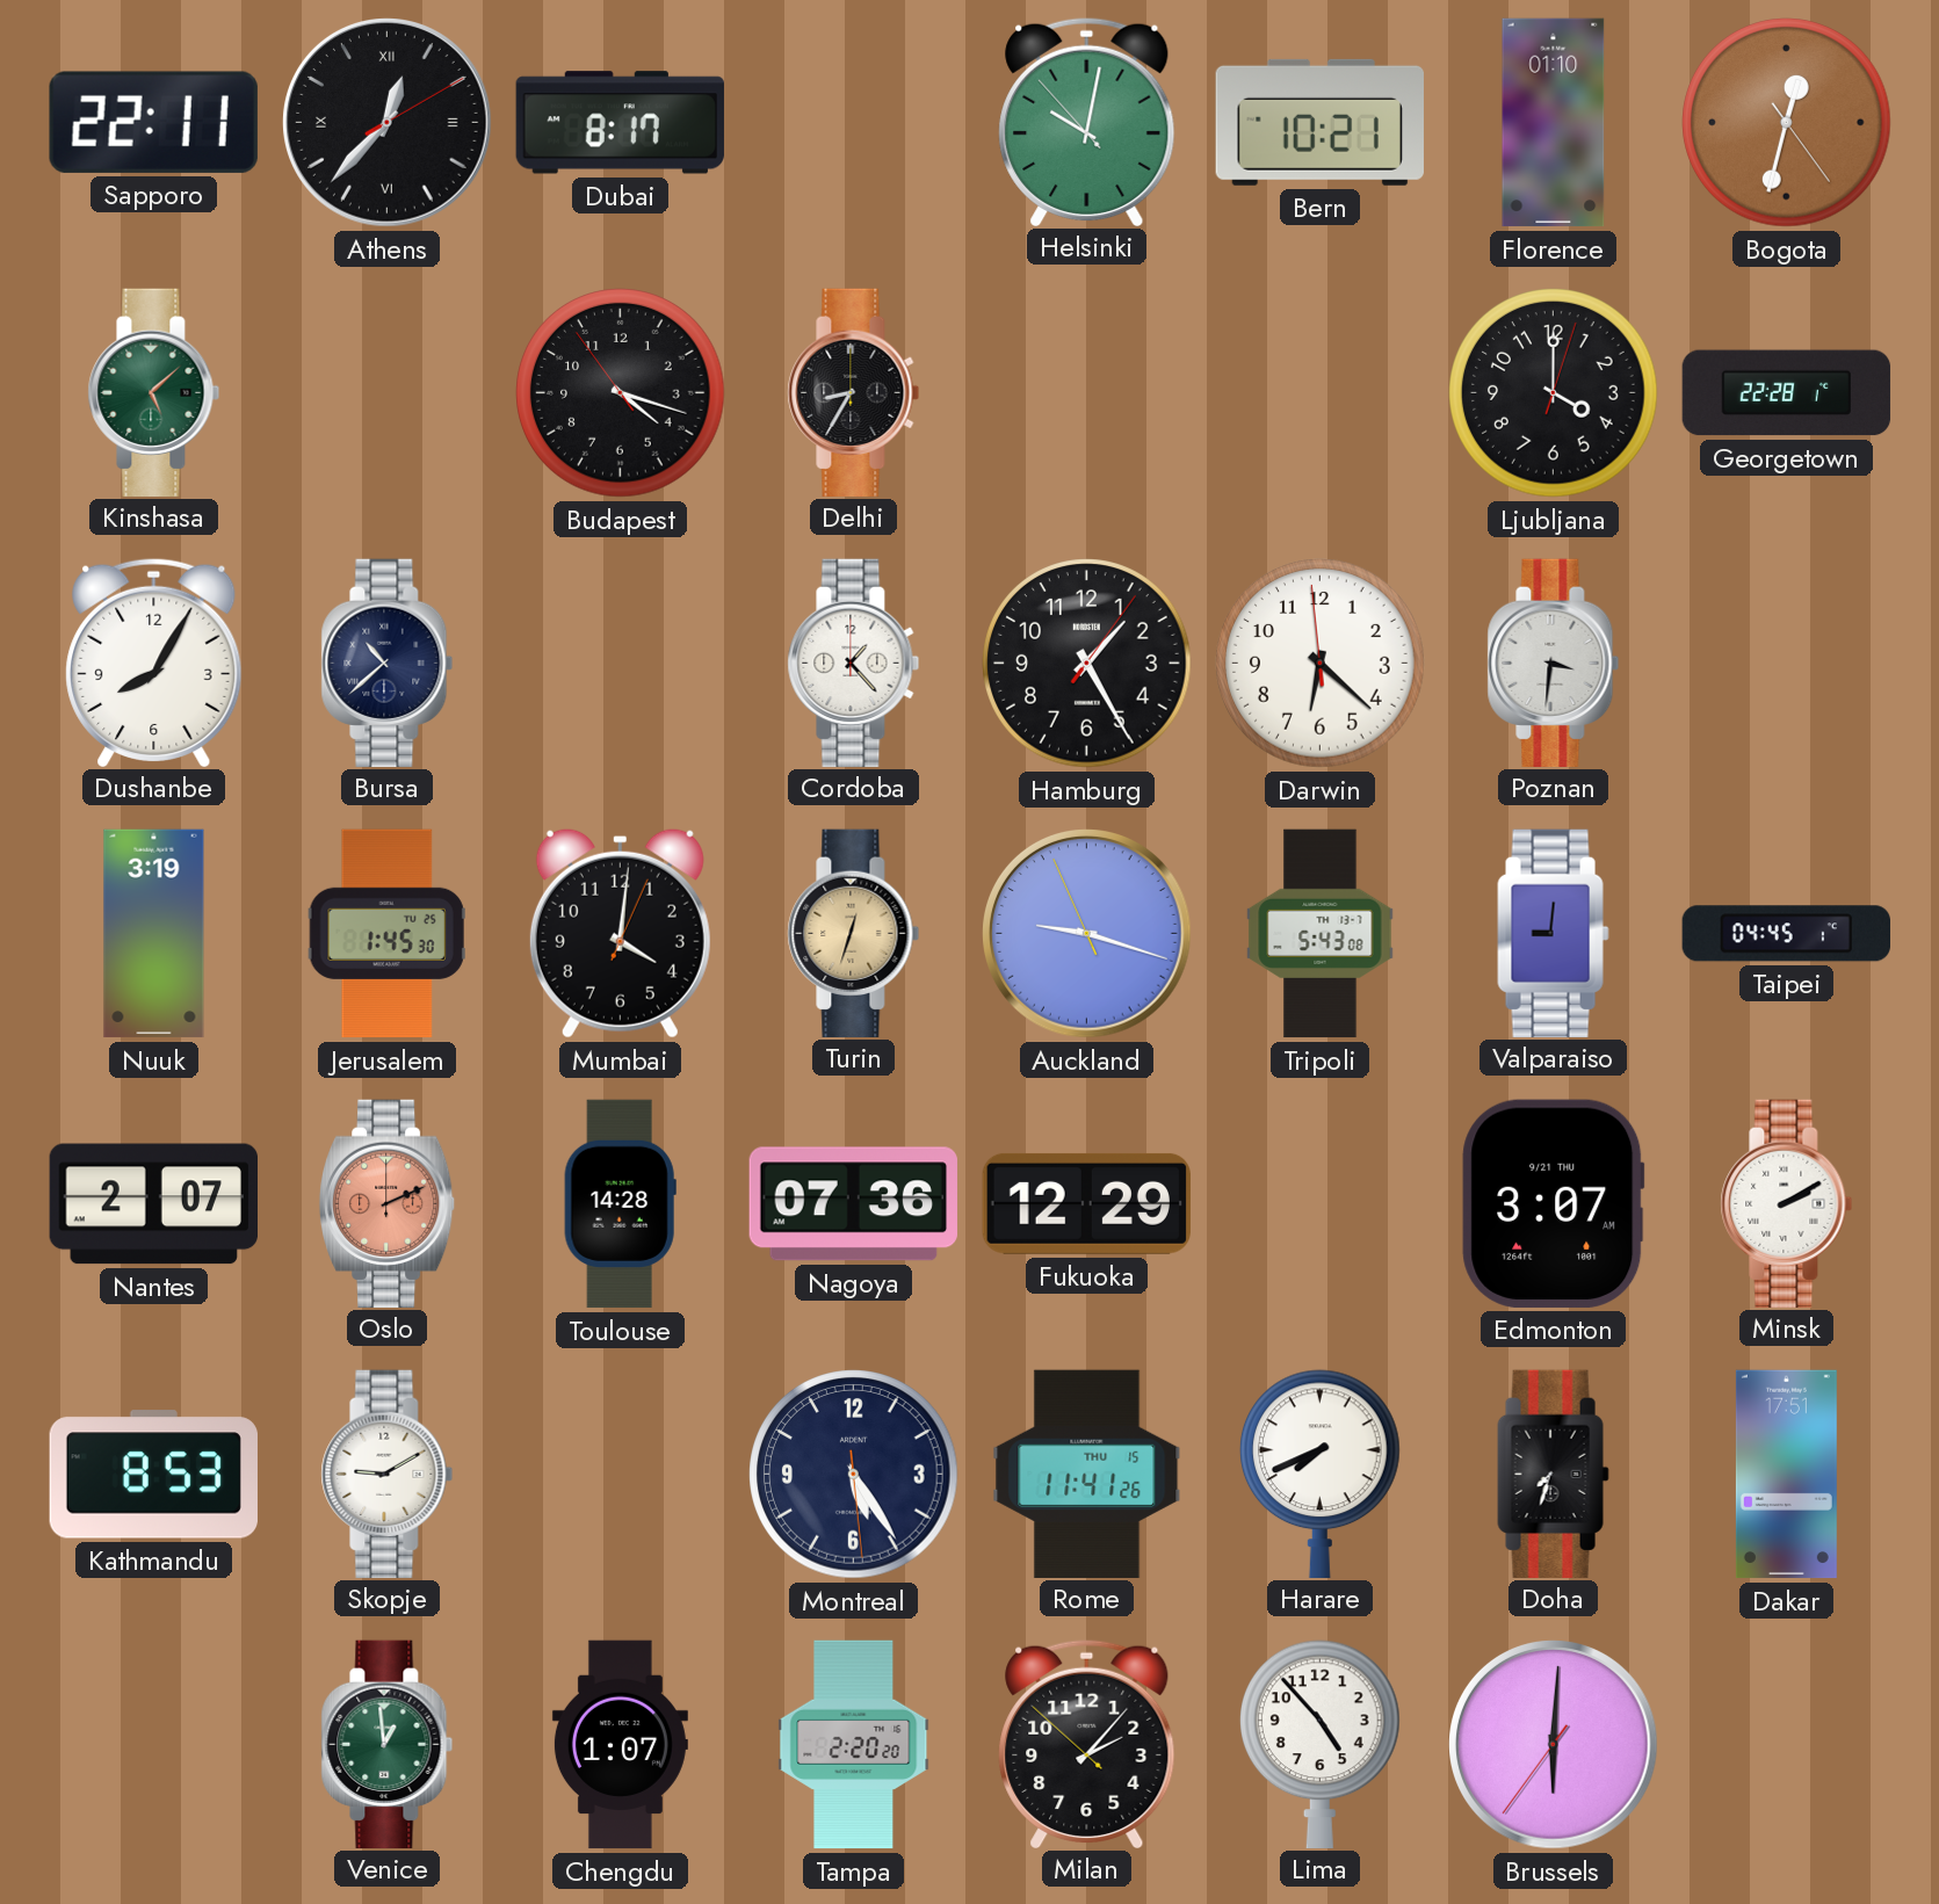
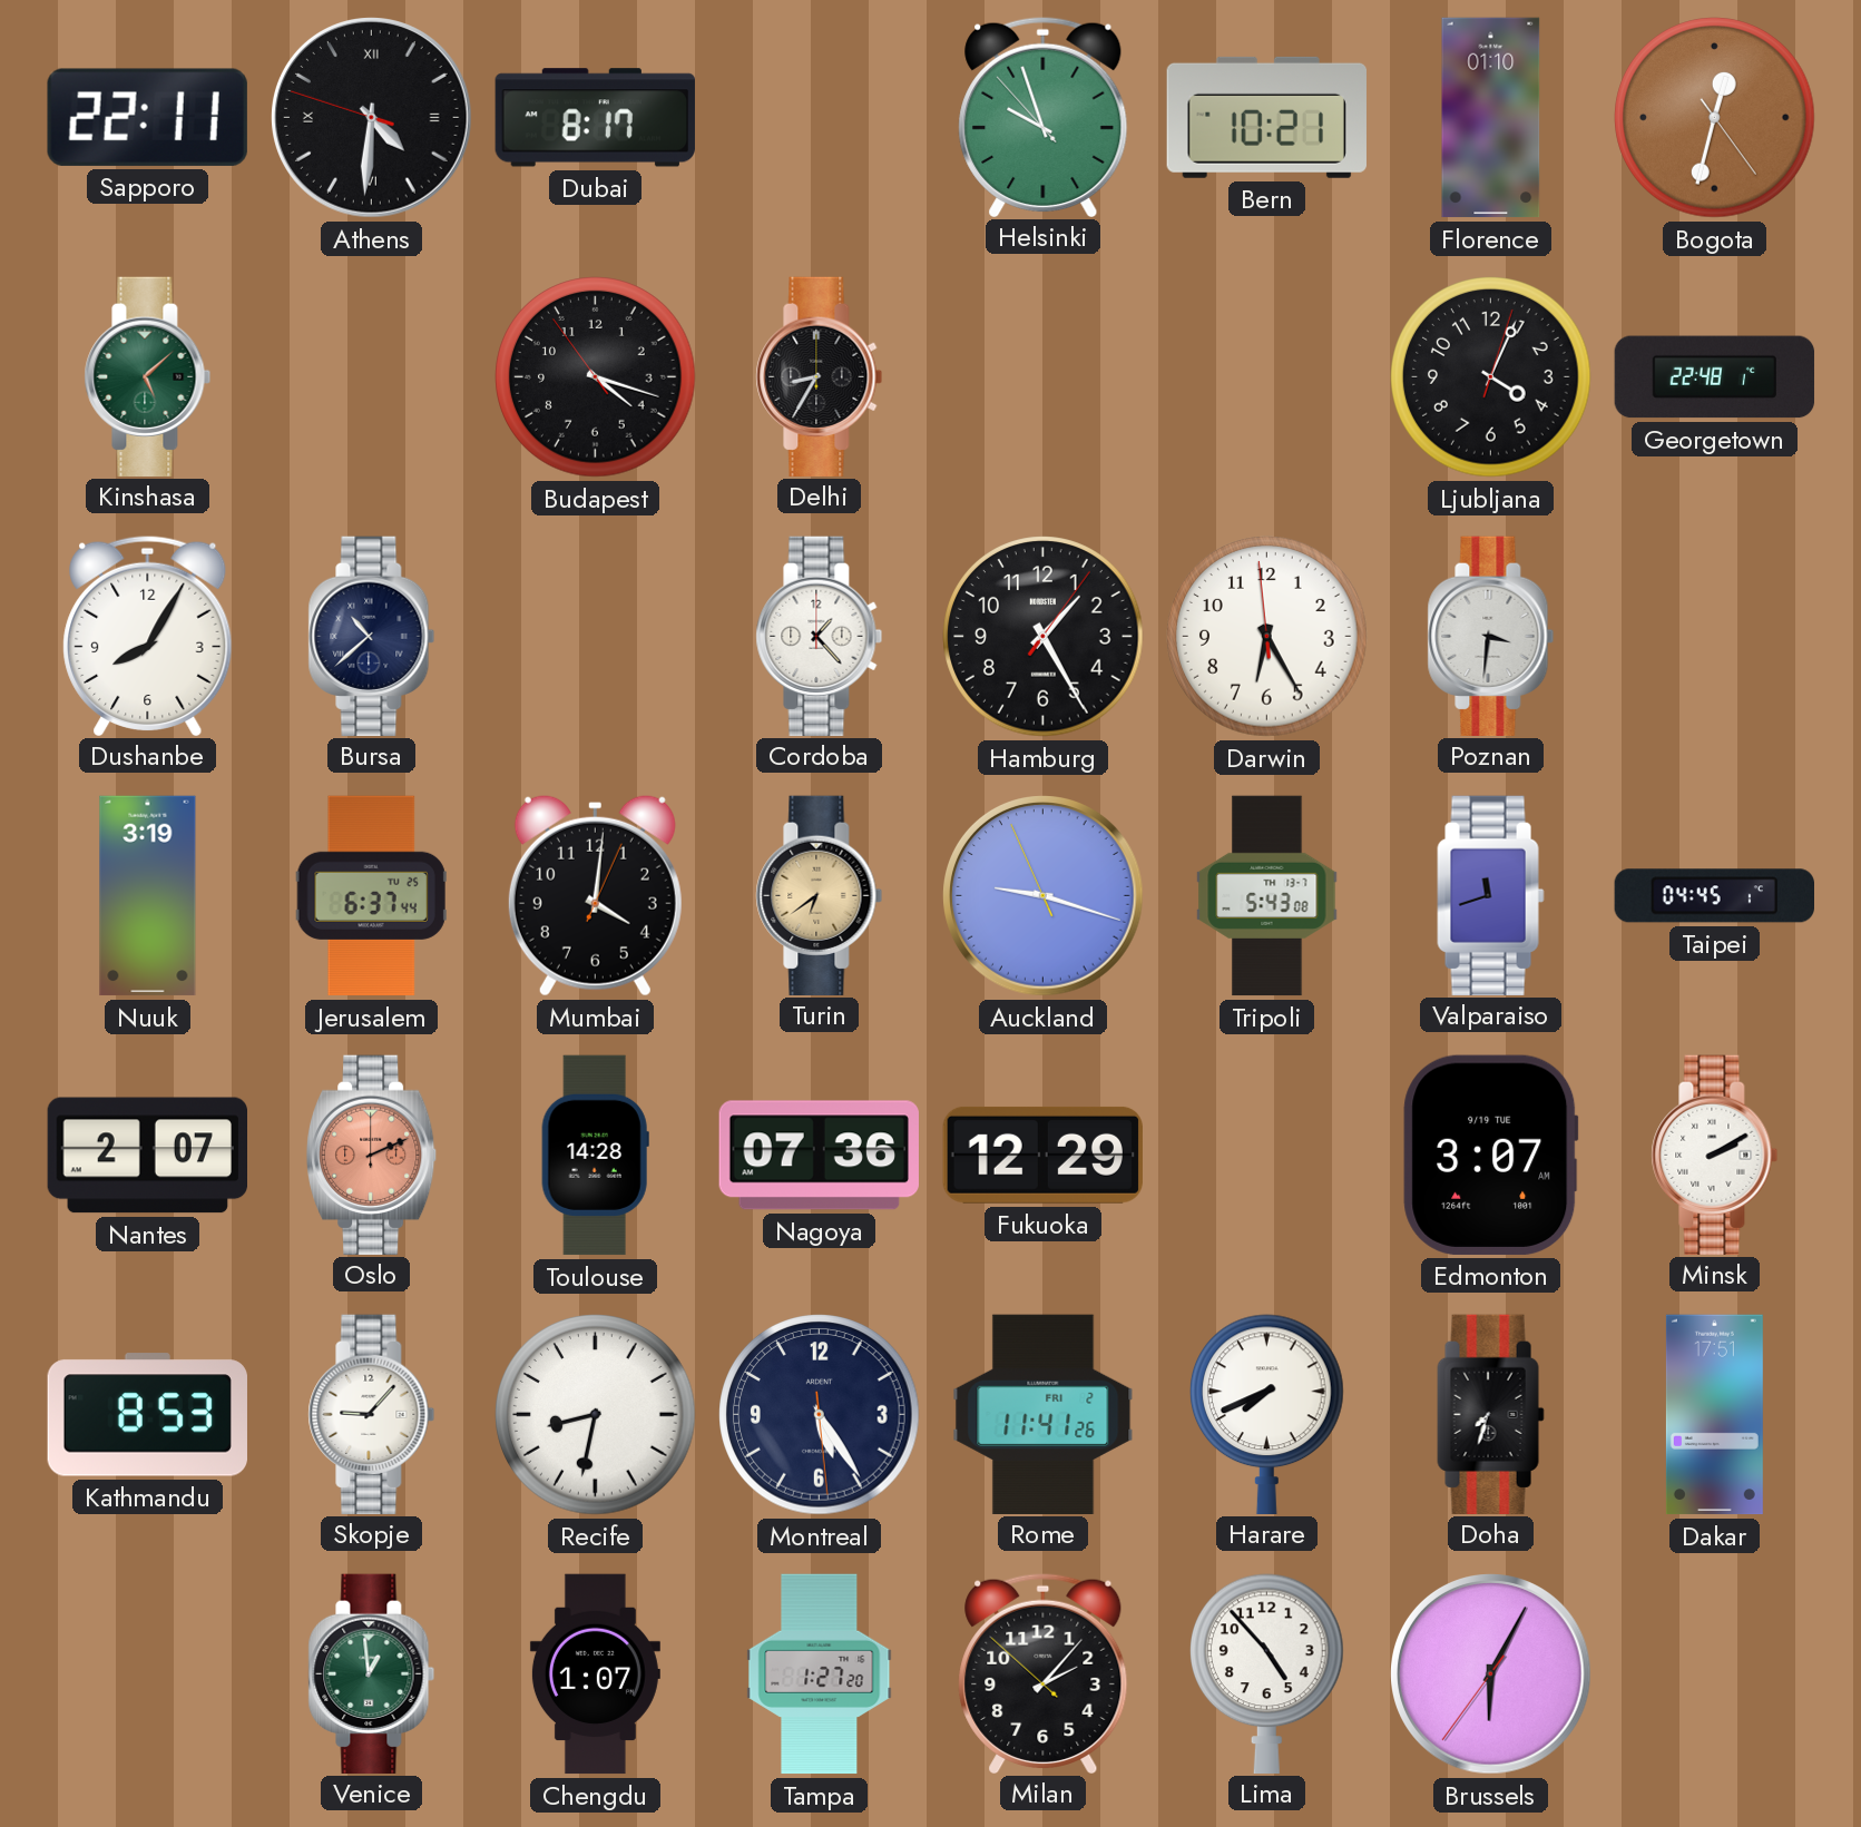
Athens: 12:37 -> 4:30
Helsinki: 10:01 -> 9:56
Ljubljana: 4:00 -> 4:04
Georgetown: 22:28 -> 22:48
Darwin: 6:21 -> 6:24
Jerusalem: 1:45 -> 6:37
Turin: 12:33 -> 6:39
Valparaiso: 9:01 -> 11:42
Edmonton date: 9/21 THU -> 9/19 TUE
Skopje: 9:10 -> 9:07
Recife: none -> 8:32
Rome date: THU 15 -> FRI 2
Tampa: 2:20 -> 1:27
Brussels: 6:00 -> 6:04
